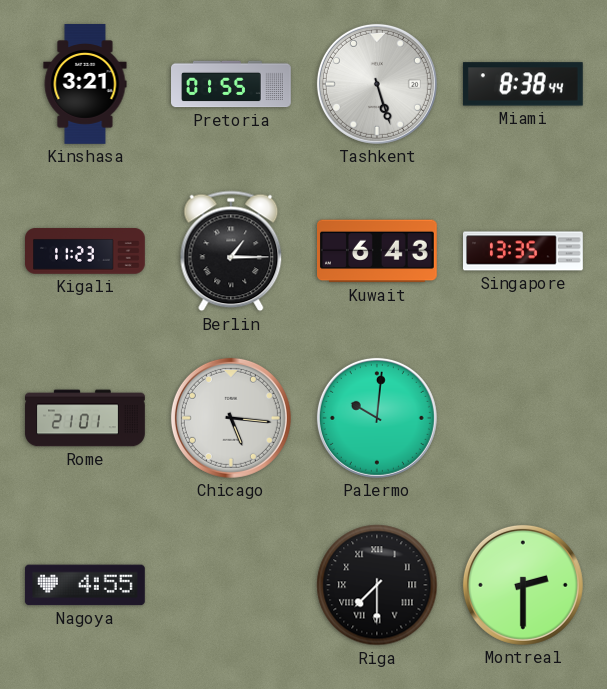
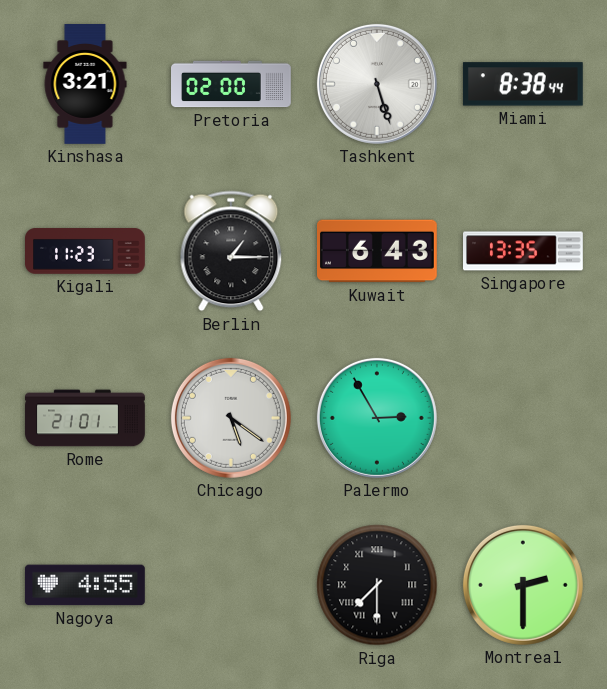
Pretoria: 01:55 -> 02:00
Chicago: 5:16 -> 5:21
Palermo: 10:01 -> 2:55
